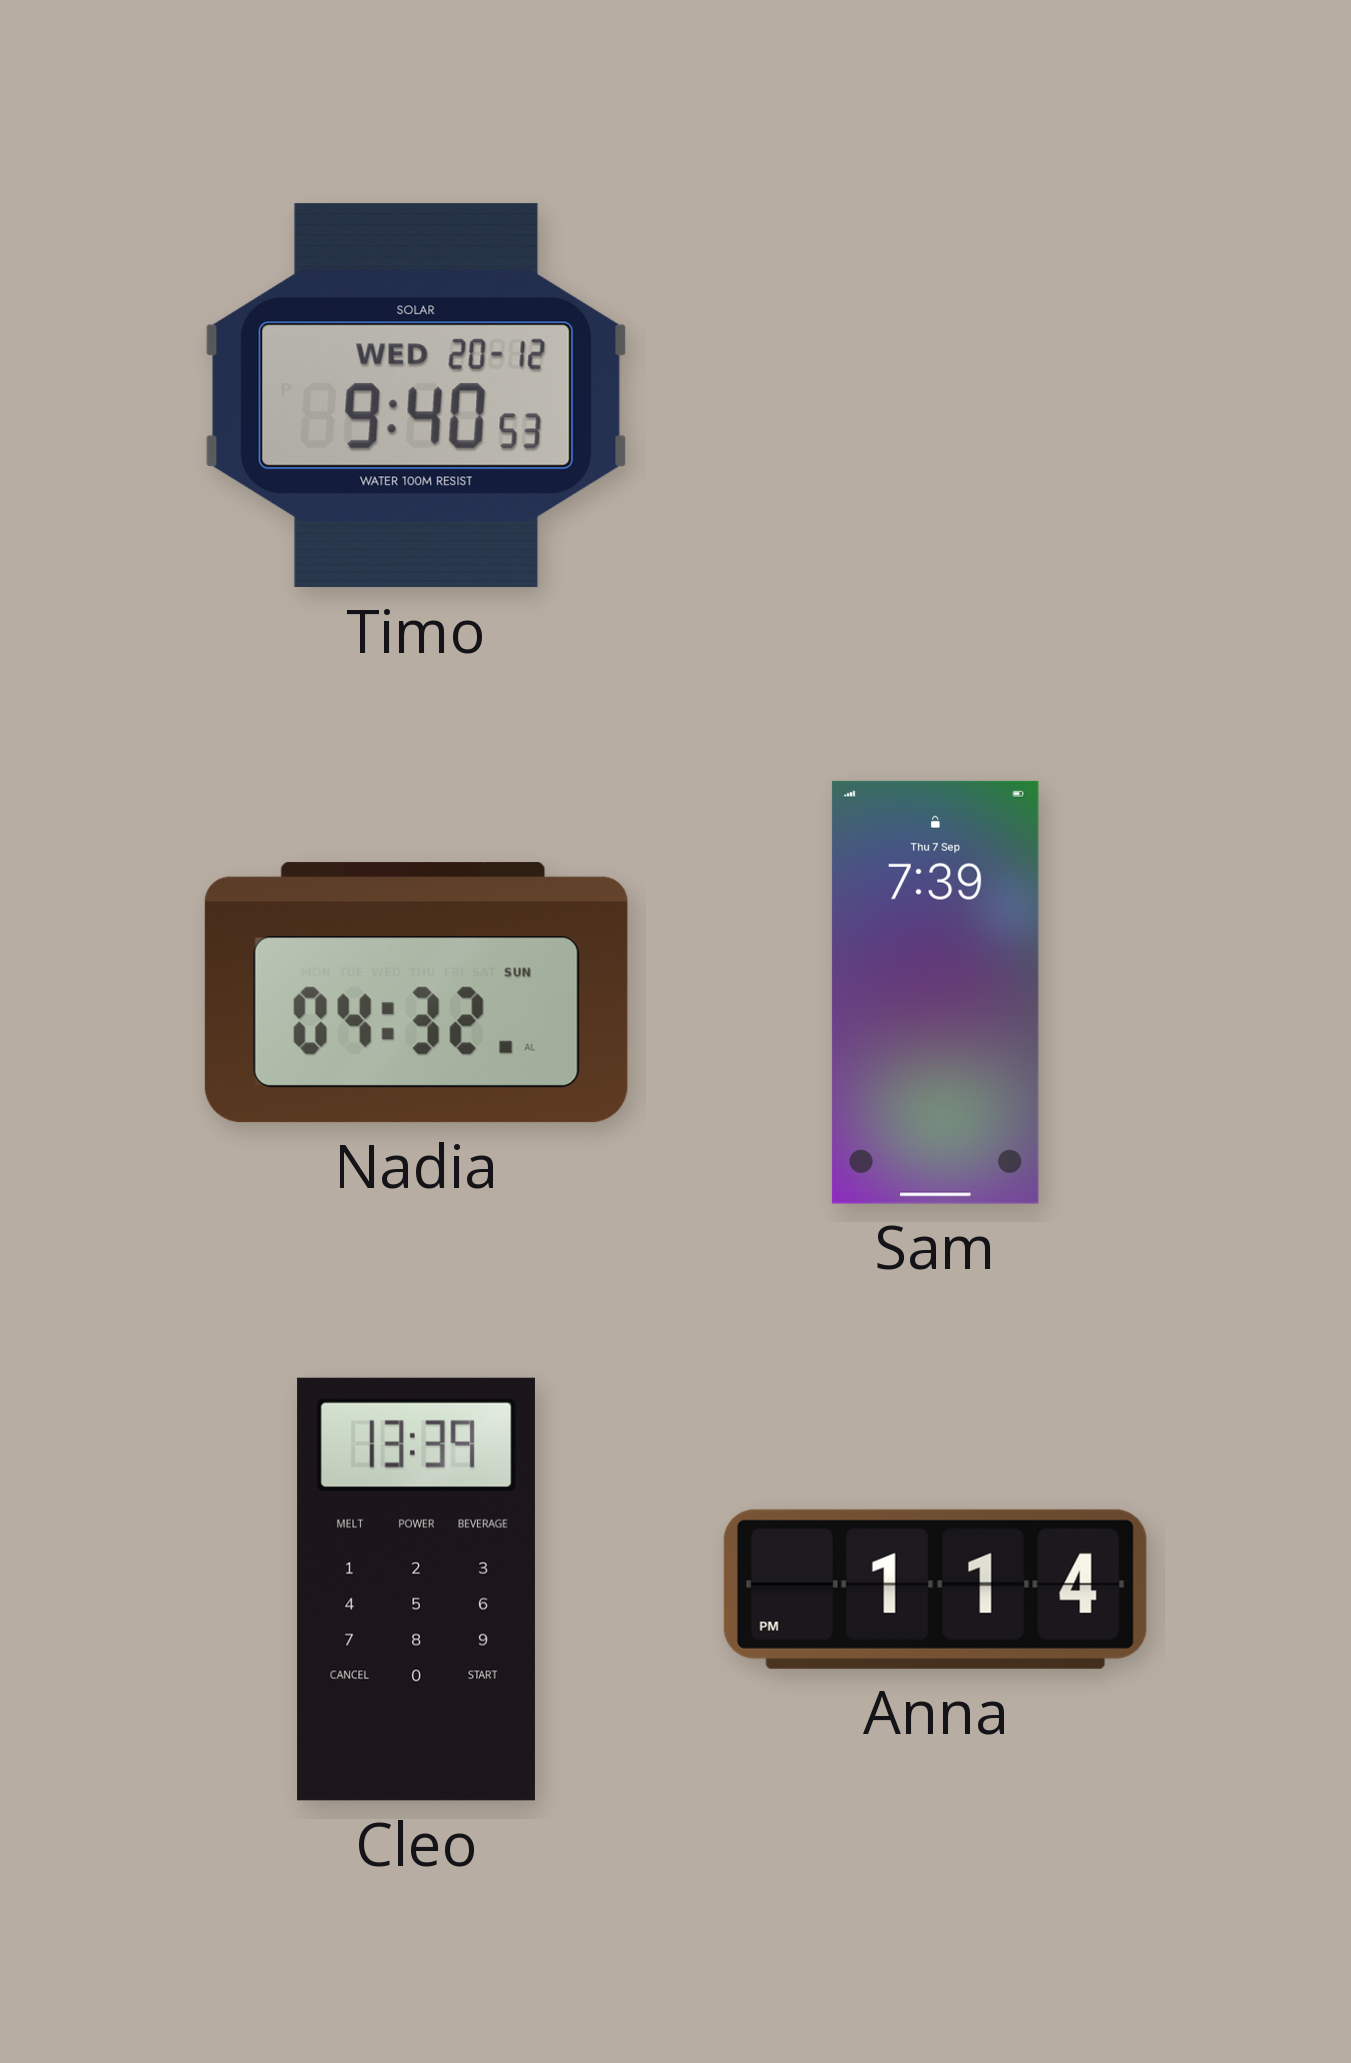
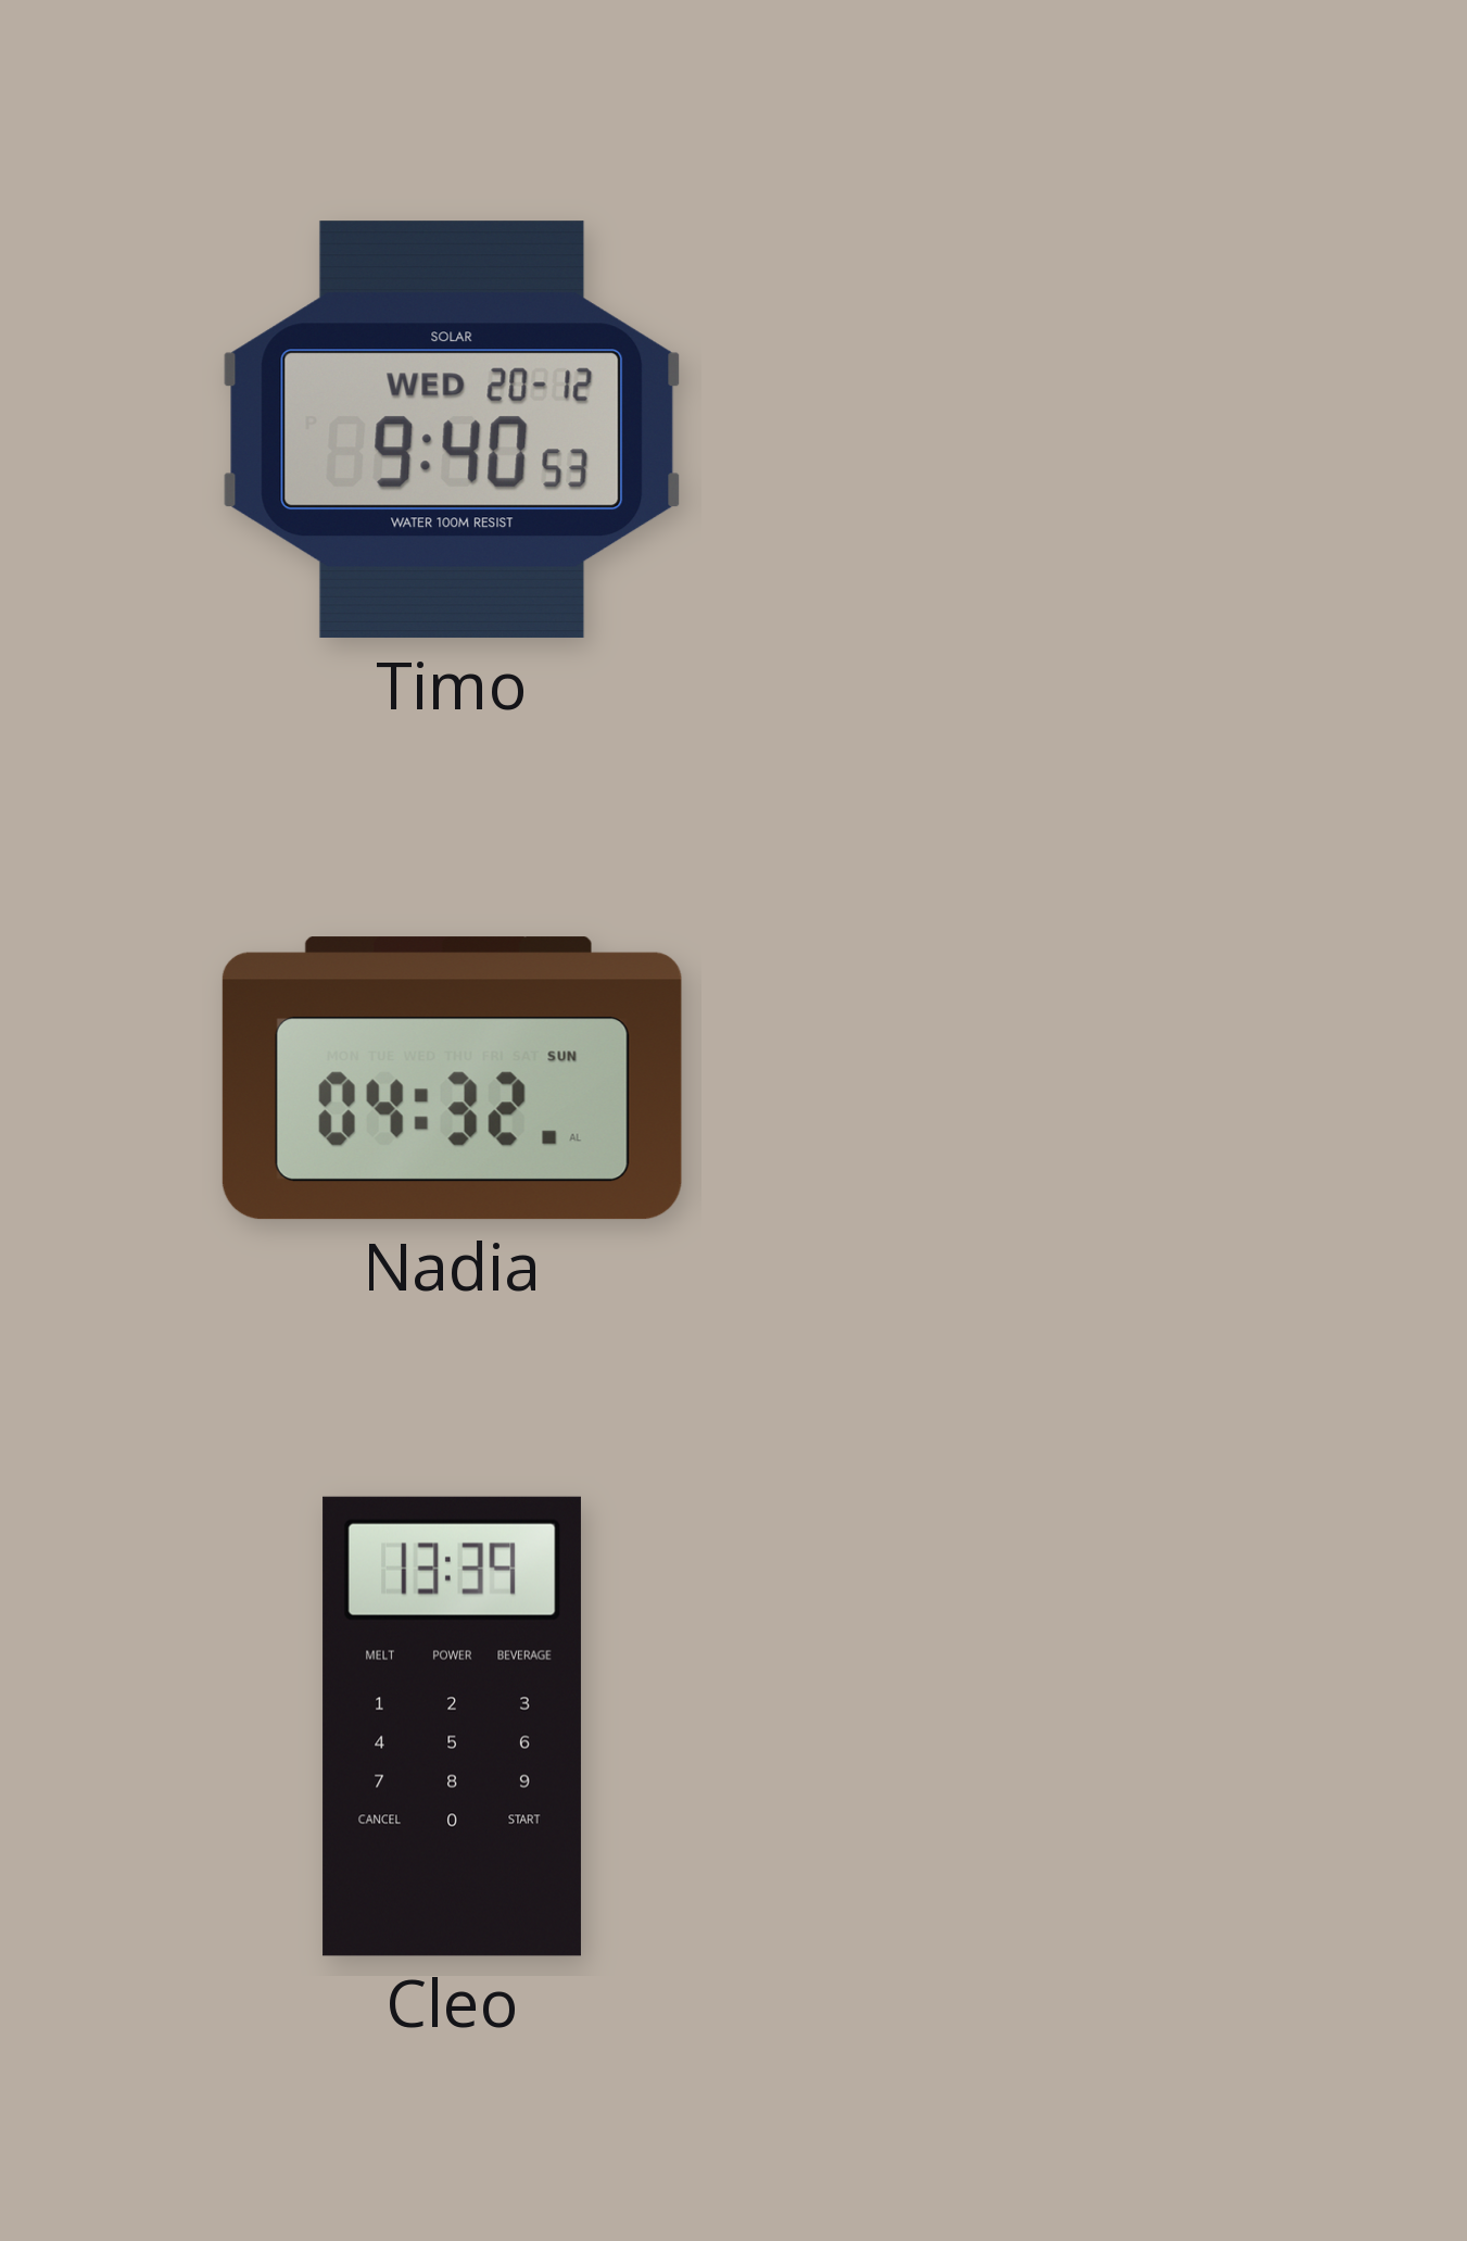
Sam: 7:39 -> none
Anna: 1:14 -> none
